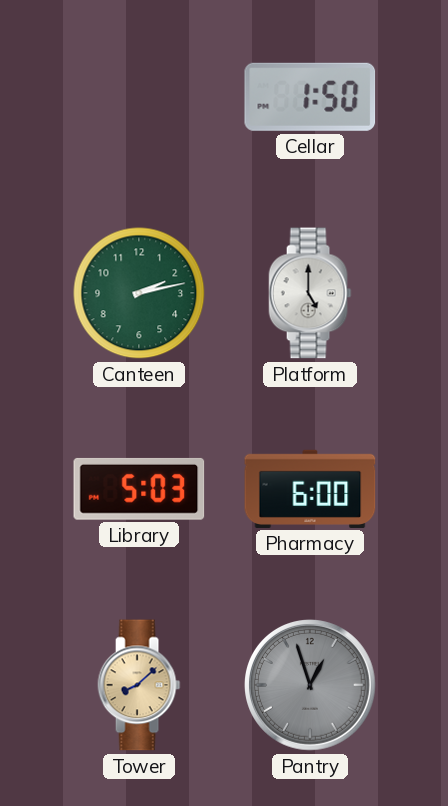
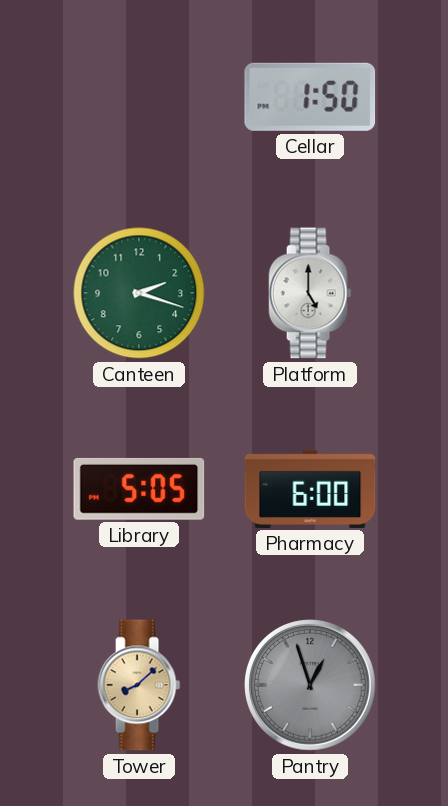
Canteen: 2:13 -> 2:18
Library: 5:03 -> 5:05
